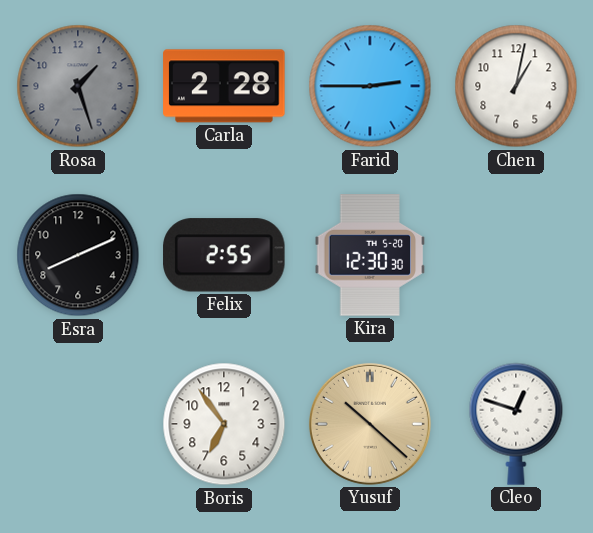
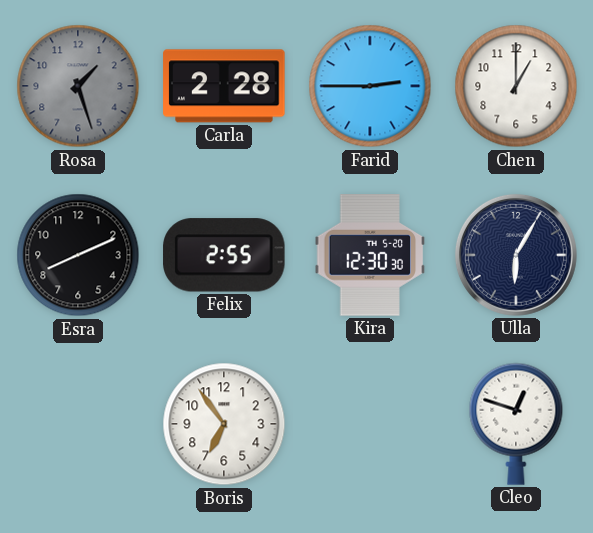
Chen: 1:02 -> 1:00
Ulla: none -> 6:05
Yusuf: 10:22 -> none
